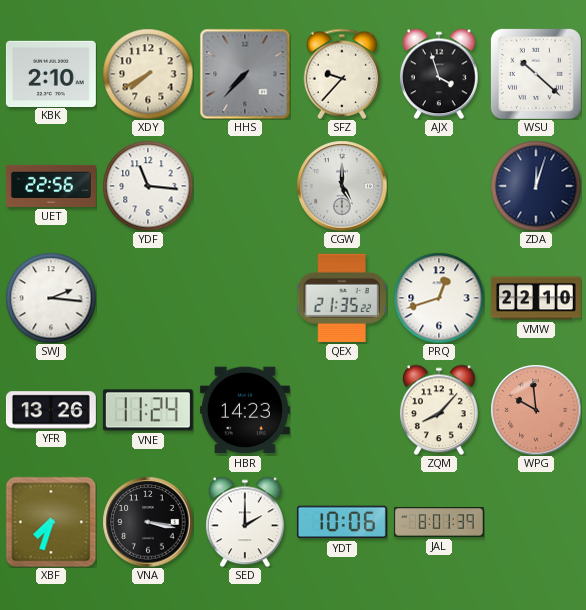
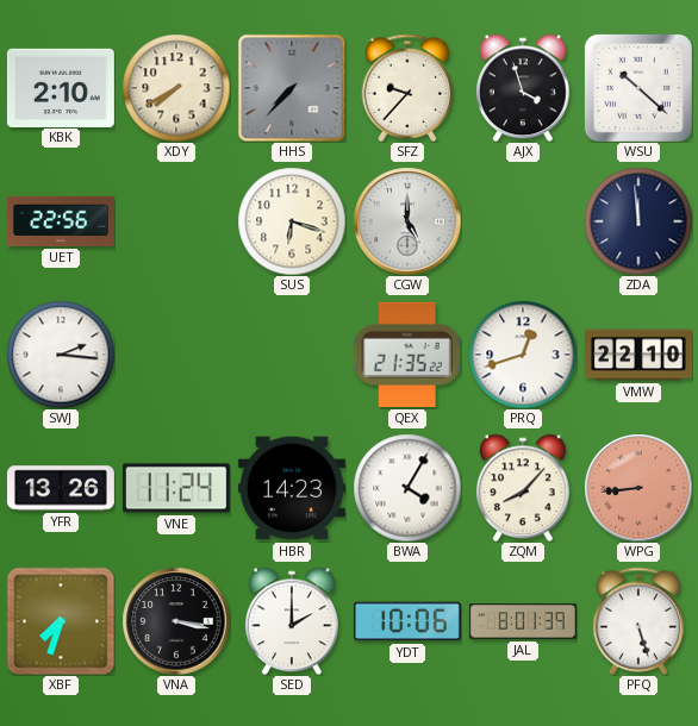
YDF: 11:16 -> none
SUS: none -> 6:18
ZDA: 12:03 -> 11:59
BWA: none -> 4:05
WPG: 9:59 -> 8:44
PFQ: none -> 5:27
